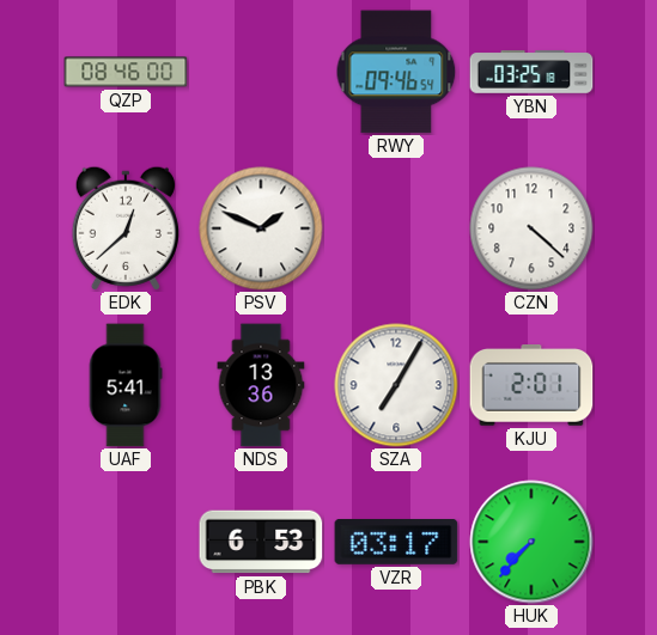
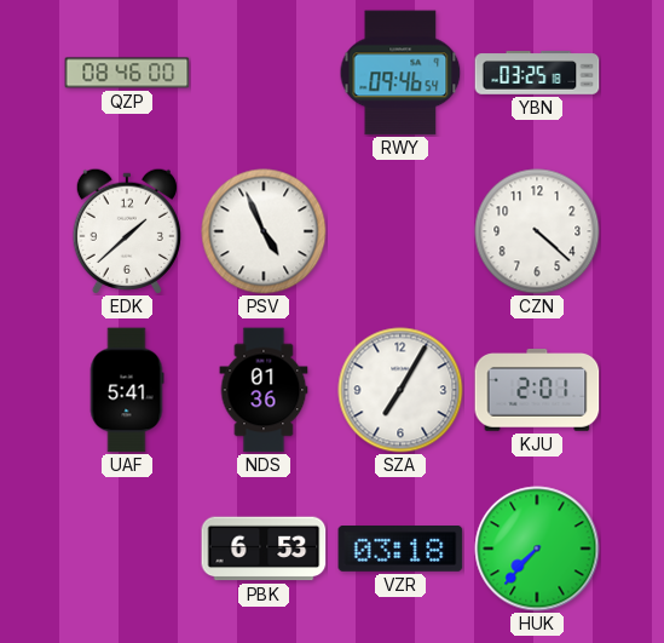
EDK: 12:38 -> 1:38
PSV: 1:49 -> 4:56
NDS: 13:36 -> 01:36
VZR: 03:17 -> 03:18
